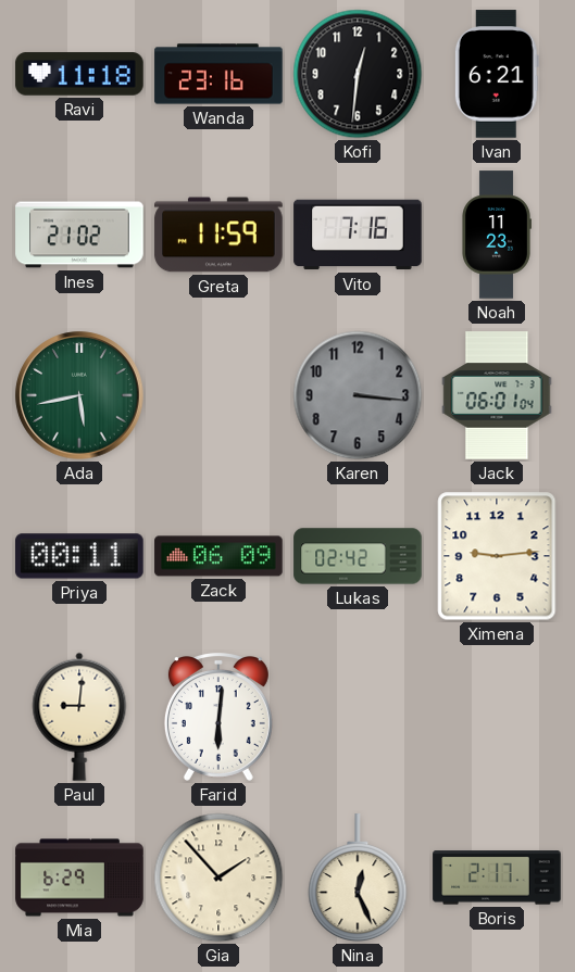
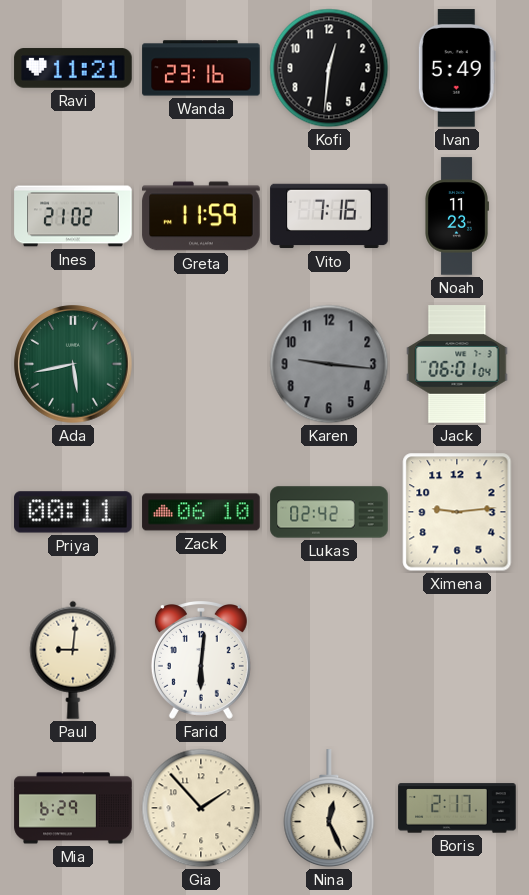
Ravi: 11:18 -> 11:21
Ivan: 6:21 -> 5:49
Karen: 3:16 -> 9:16
Zack: 06:09 -> 06:10
